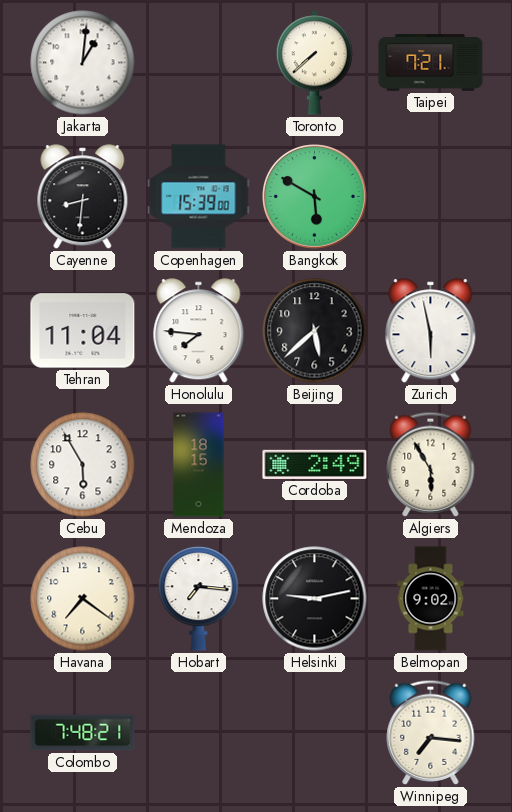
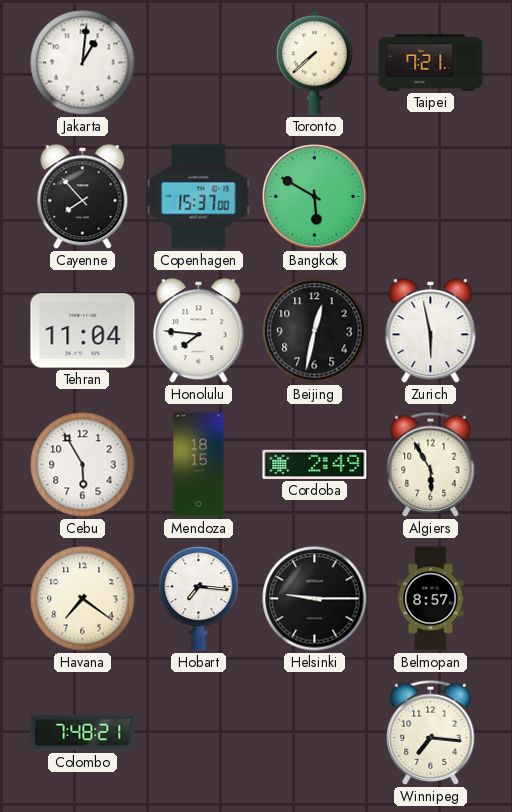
Cayenne: 8:31 -> 7:53
Copenhagen: 15:39 -> 15:37
Beijing: 5:38 -> 12:32
Helsinki: 9:13 -> 9:15
Belmopan: 9:02 -> 8:57
